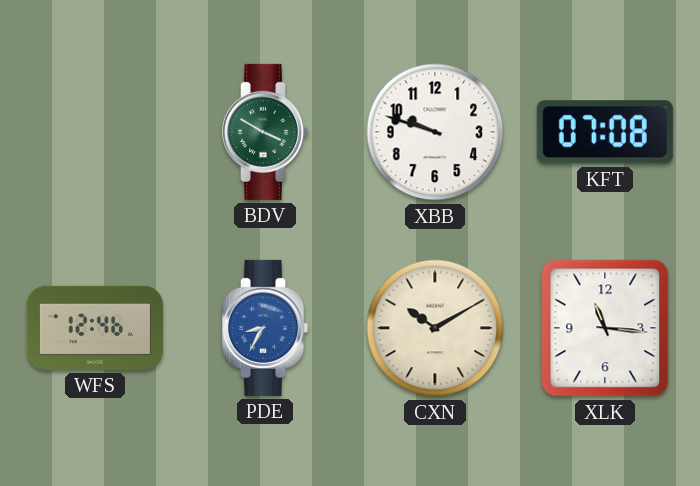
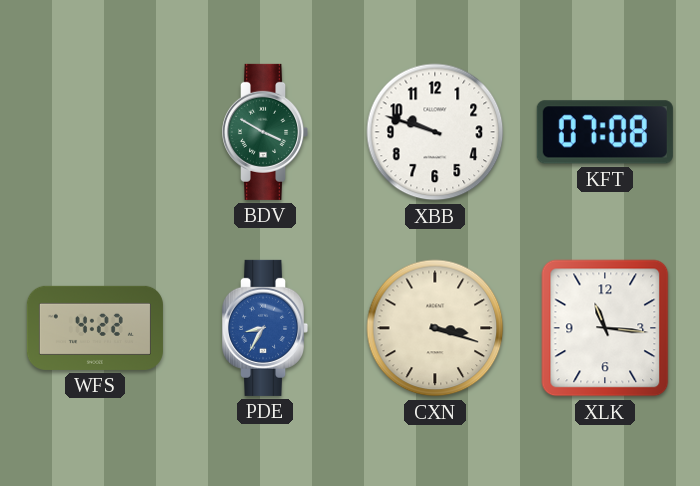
WFS: 12:46 -> 4:22
CXN: 10:10 -> 3:18
